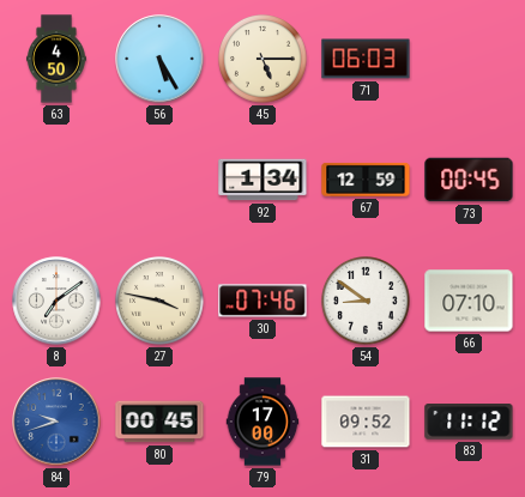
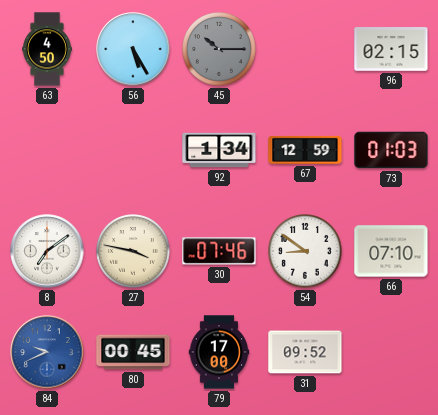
45: 5:15 -> 10:15
45 dial: cream -> grey
71: 06:03 -> none
96: none -> 02:15
73: 00:45 -> 01:03
84: 9:42 -> 9:41
83: 11:12 -> none
